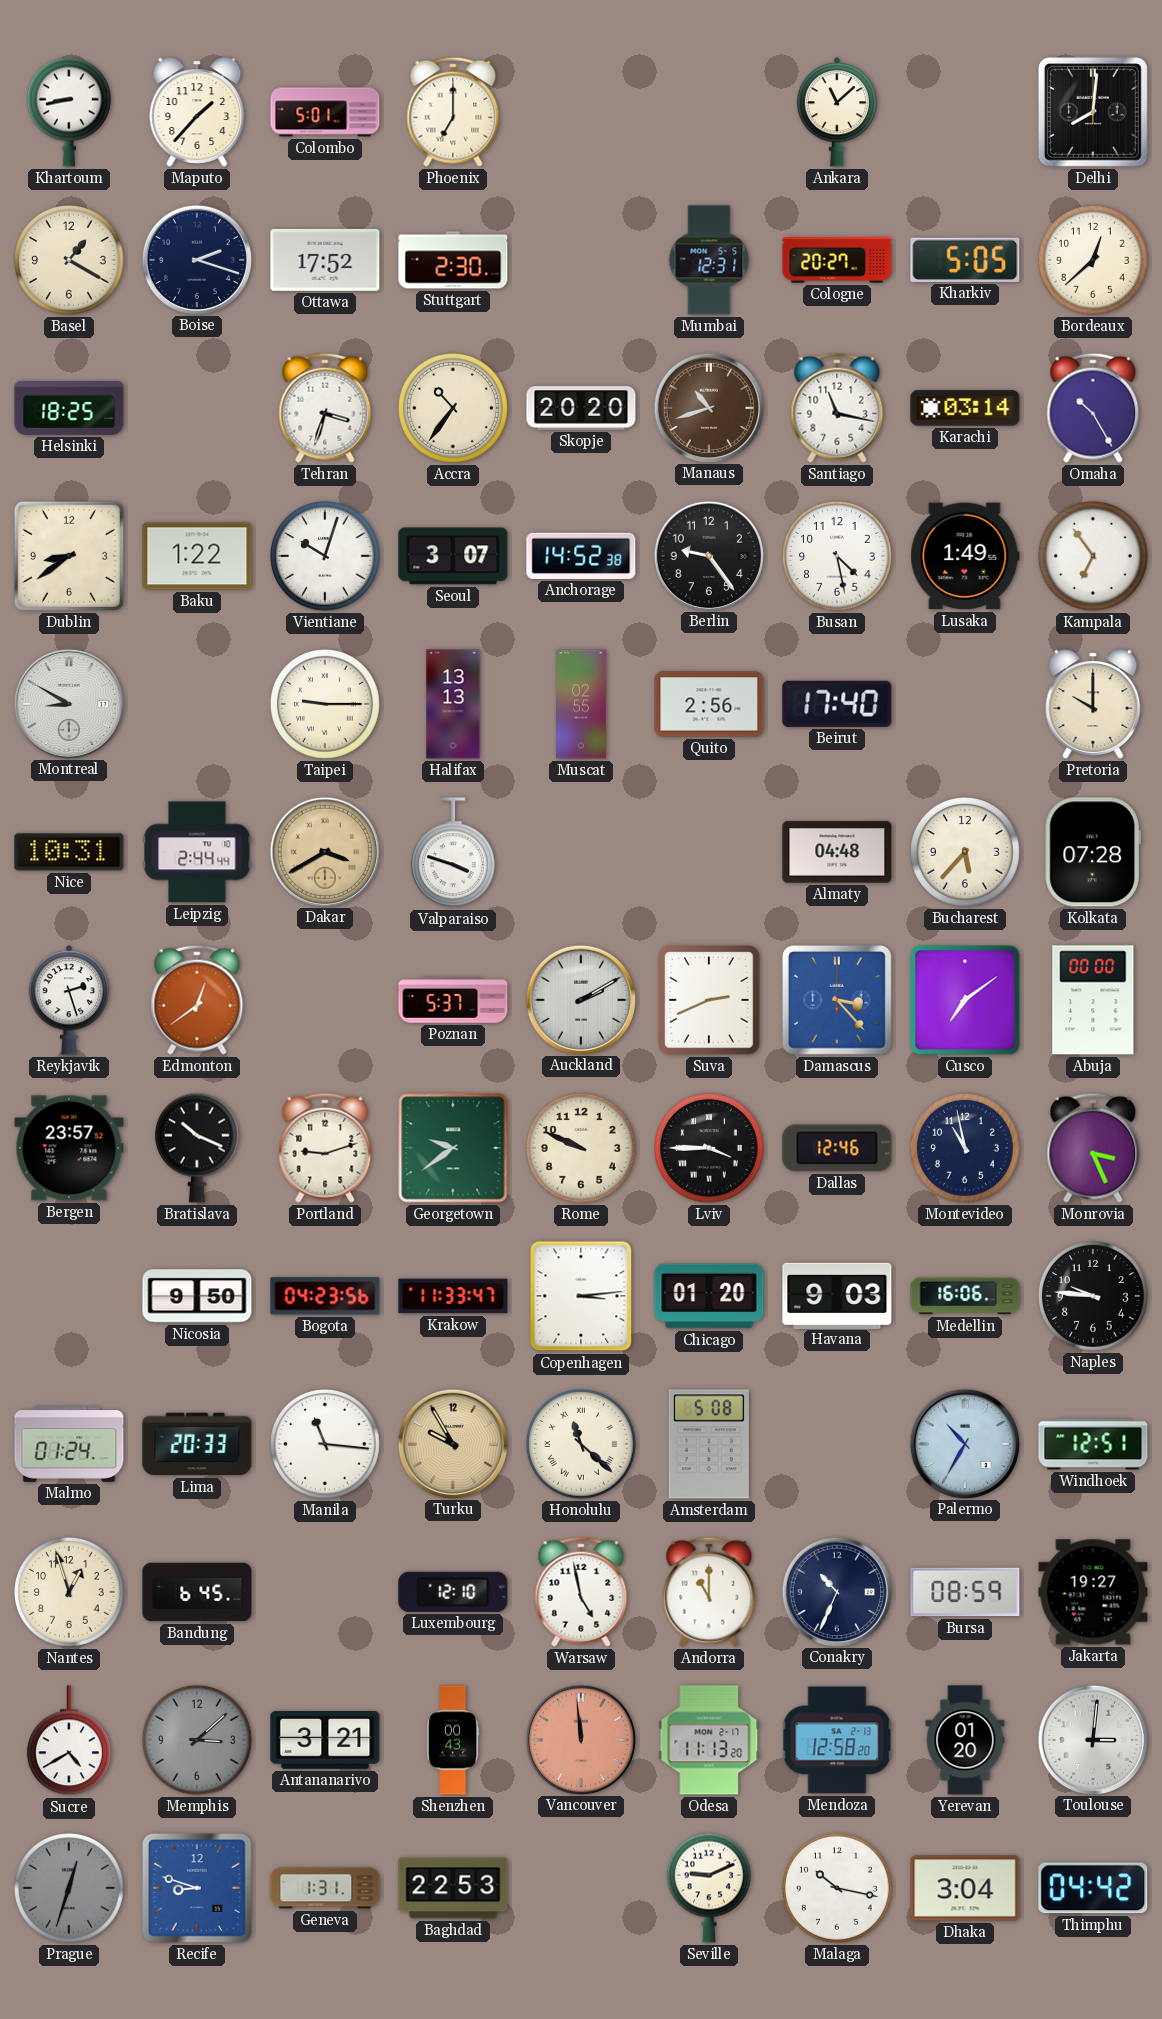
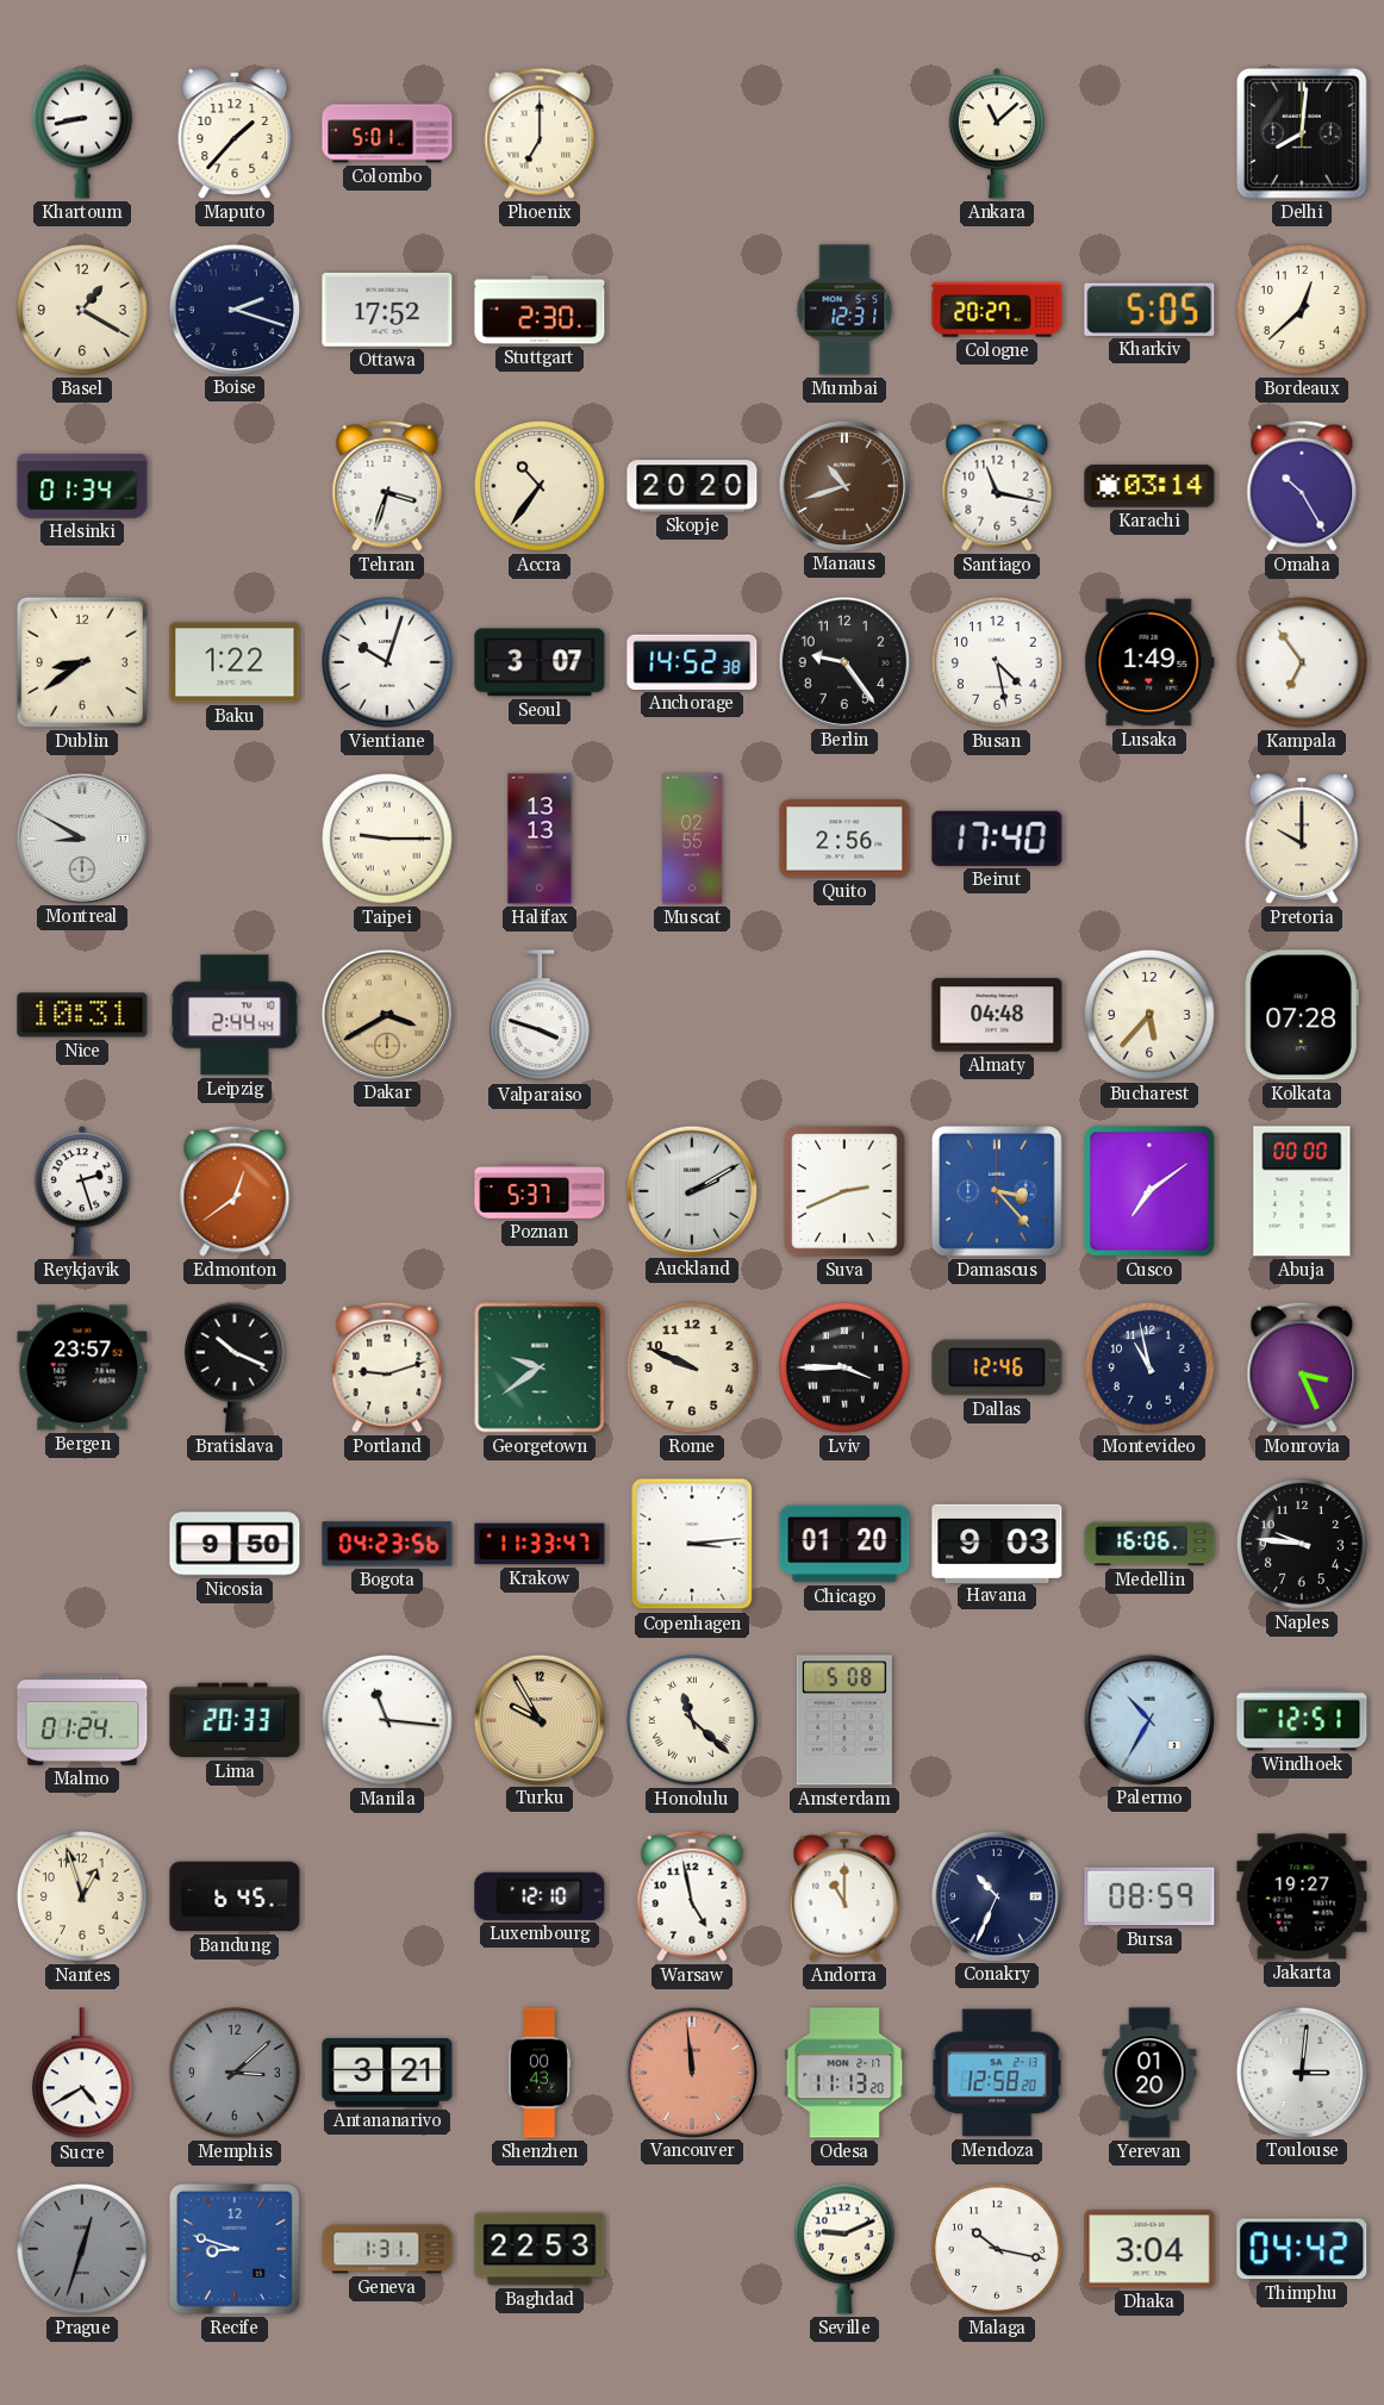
Helsinki: 18:25 -> 01:34
